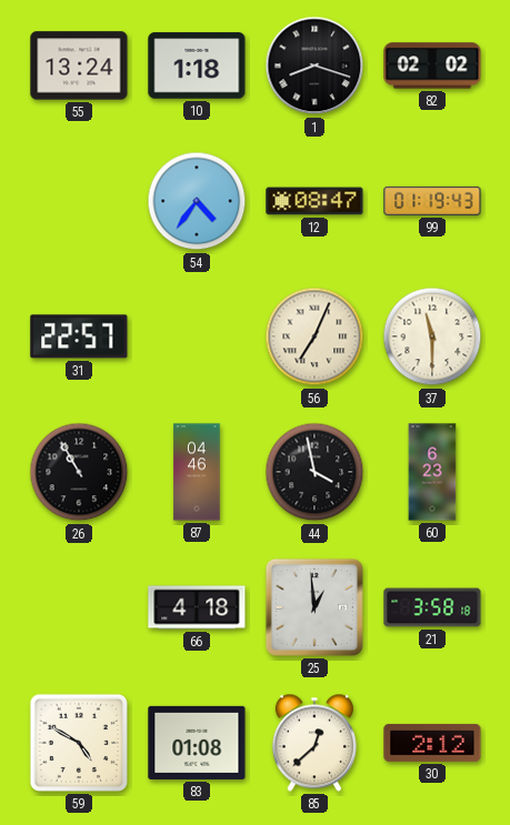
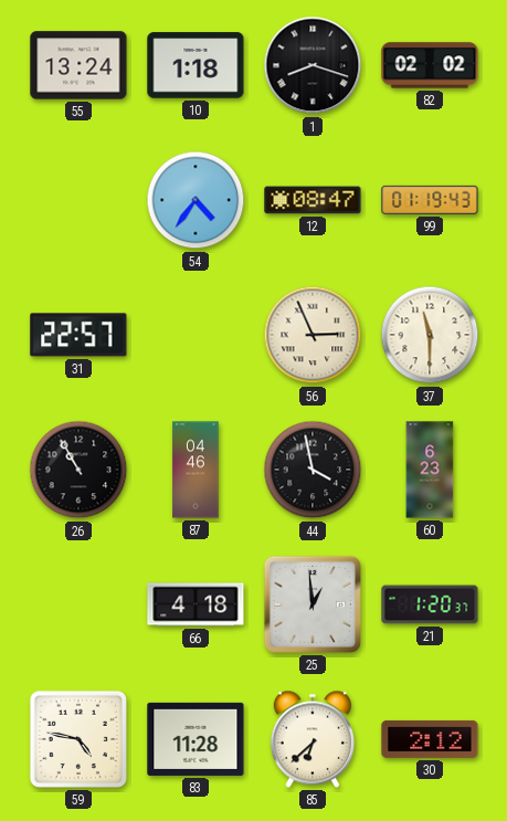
56: 7:04 -> 2:56
21: 3:58 -> 1:20
59: 4:50 -> 4:47
83: 01:08 -> 11:28
85: 12:38 -> 6:38
